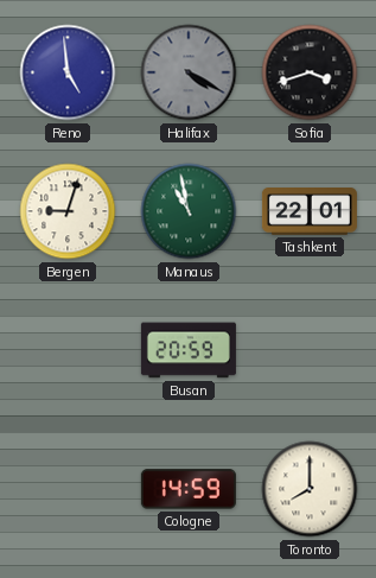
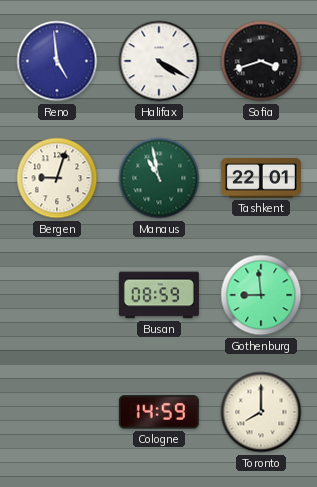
Halifax dial: grey -> white
Busan: 20:59 -> 08:59
Gothenburg: none -> 8:59
